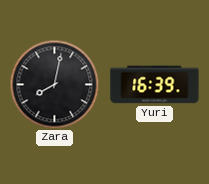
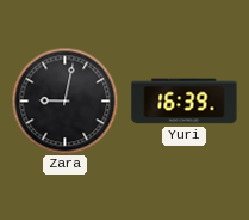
Zara: 8:02 -> 9:02
